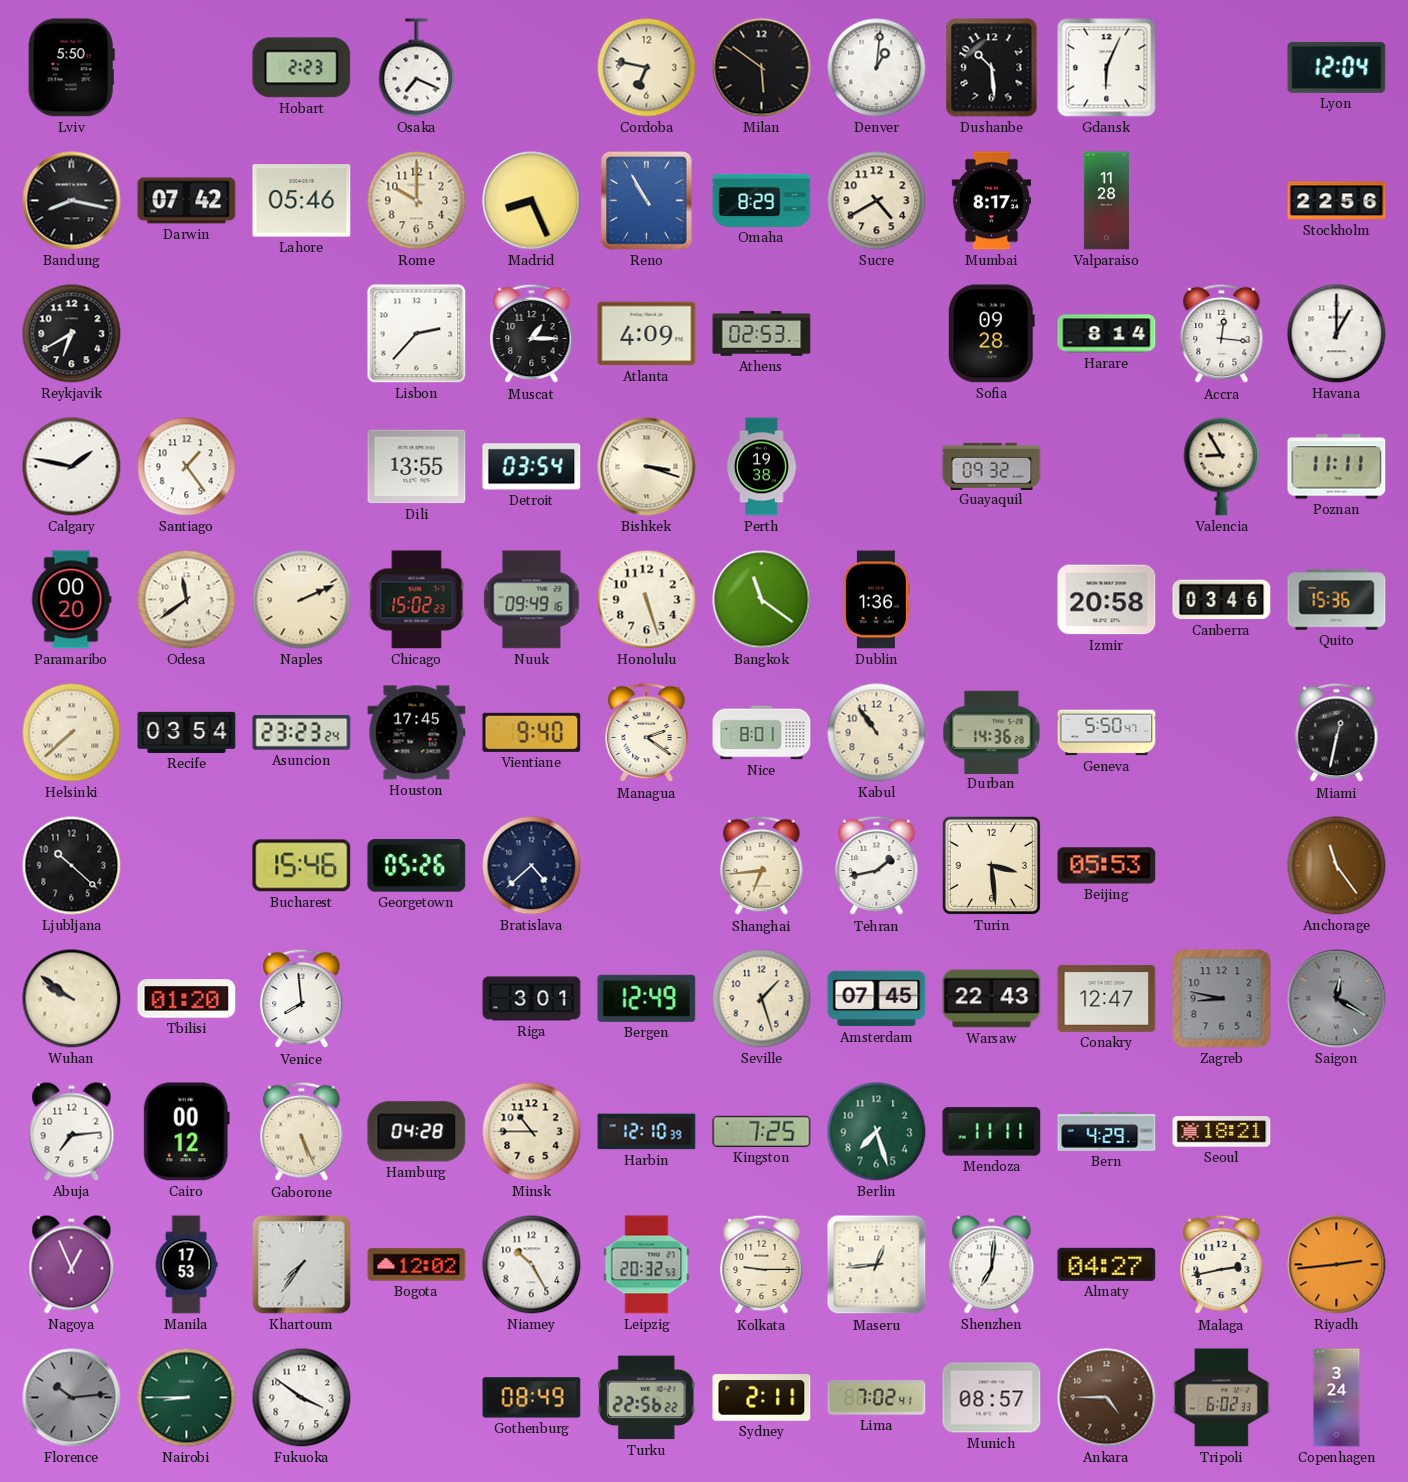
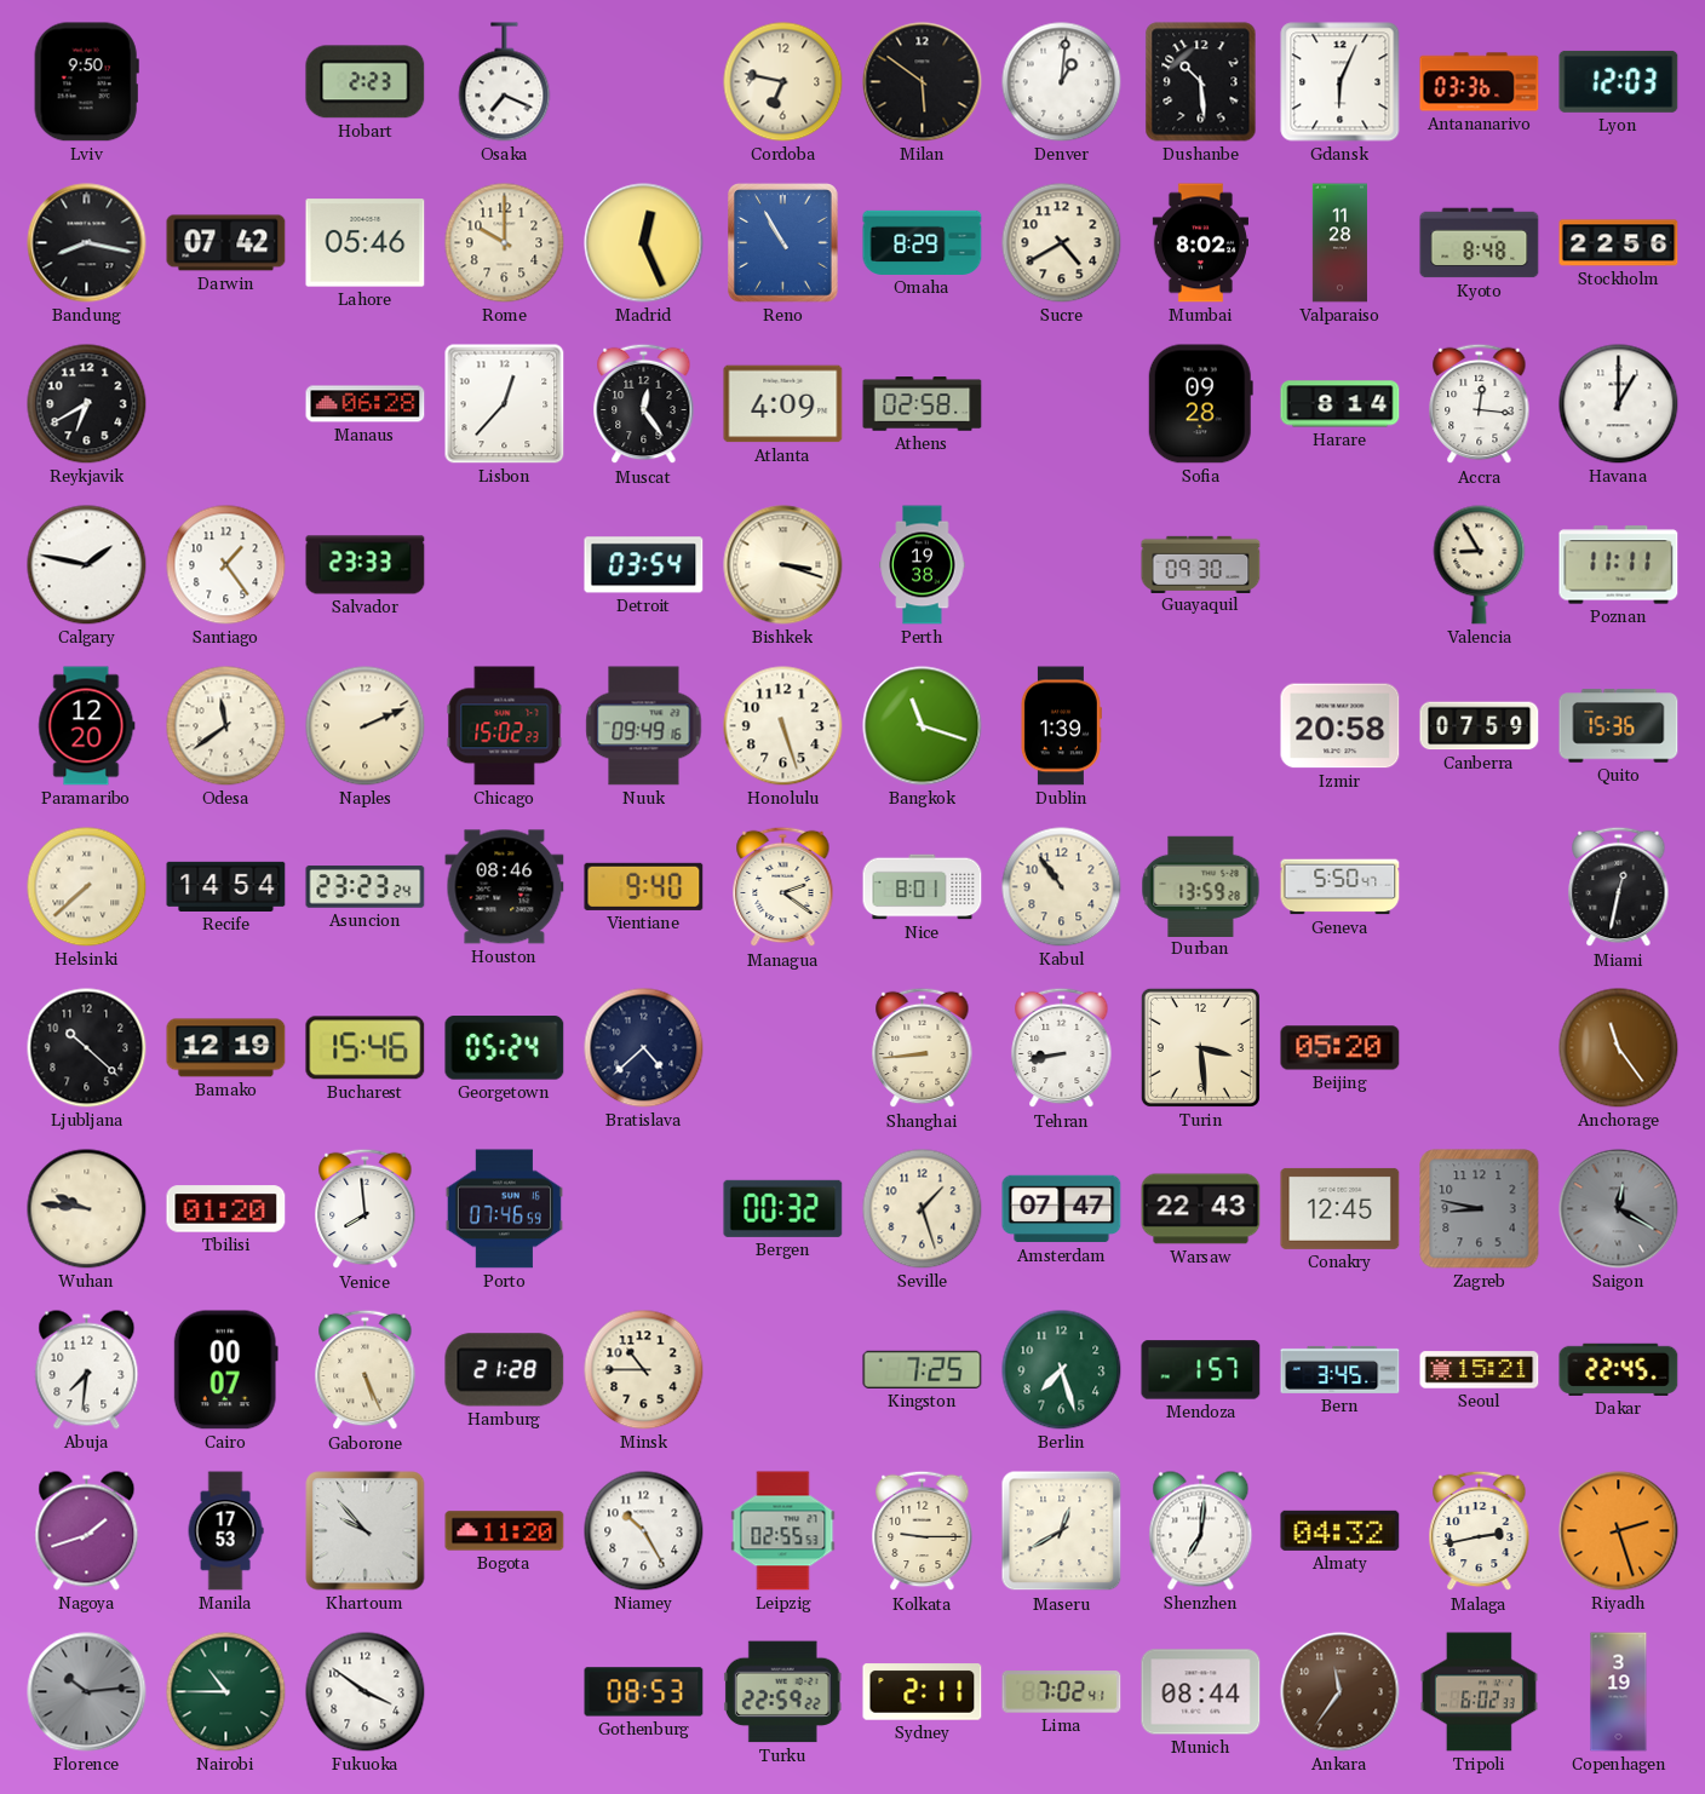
Lviv: 5:50 -> 9:50
Antananarivo: none -> 03:36
Lyon: 12:04 -> 12:03
Madrid: 8:26 -> 12:26
Mumbai: 8:17 -> 8:02
Kyoto: none -> 8:48
Manaus: none -> 06:28
Lisbon: 2:37 -> 12:37
Muscat: 1:15 -> 12:24
Athens: 02:53 -> 02:58
Salvador: none -> 23:33
Dili: 13:55 -> none
Guayaquil: 09:32 -> 09:30
Paramaribo: 00:20 -> 12:20
Bangkok: 11:21 -> 11:18
Dublin: 1:36 -> 1:39
Canberra: 03:46 -> 07:59
Recife: 03:54 -> 14:54
Houston: 17:45 -> 08:46
Durban: 14:36 -> 13:59
Bamako: none -> 12:19
Georgetown: 05:26 -> 05:24
Shanghai: 6:44 -> 8:44
Tehran: 1:43 -> 8:43
Beijing: 05:53 -> 05:20
Wuhan: 9:51 -> 9:46
Porto: none -> 07:46
Riga: 3:01 -> none
Bergen: 12:49 -> 00:32
Amsterdam: 07:45 -> 07:47
Conakry: 12:47 -> 12:45
Abuja: 7:14 -> 7:31
Cairo: 00:12 -> 00:07
Hamburg: 04:28 -> 21:28
Harbin: 12:10 -> none
Mendoza: 11:11 -> 1:57
Bern: 4:29 -> 3:45
Seoul: 18:21 -> 15:21
Dakar: none -> 22:45
Nagoya: 12:56 -> 1:42
Khartoum: 7:36 -> 9:53
Bogota: 12:02 -> 11:20
Leipzig: 20:32 -> 02:55
Maseru: 12:44 -> 12:40
Almaty: 04:27 -> 04:32
Riyadh: 2:44 -> 2:27
Nairobi: 8:45 -> 10:45
Gothenburg: 08:49 -> 08:53
Turku: 22:56 -> 22:59
Munich: 08:57 -> 08:44
Ankara: 4:45 -> 11:36
Copenhagen: 3:24 -> 3:19
